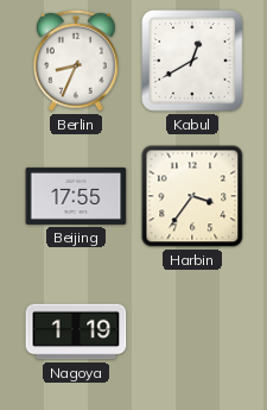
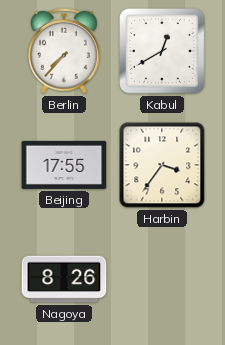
Berlin: 8:34 -> 7:37
Nagoya: 1:19 -> 8:26
